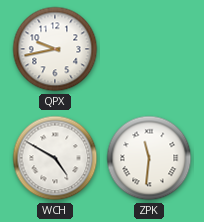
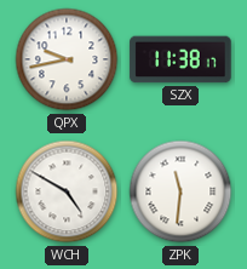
SZX: none -> 11:38
